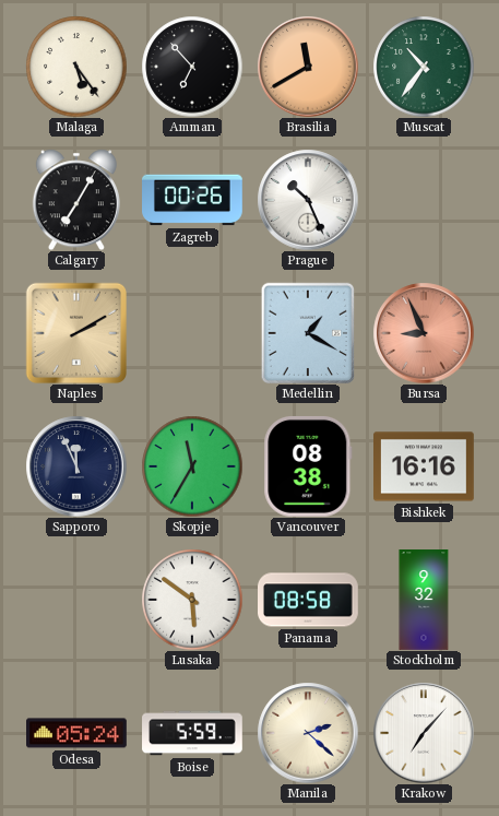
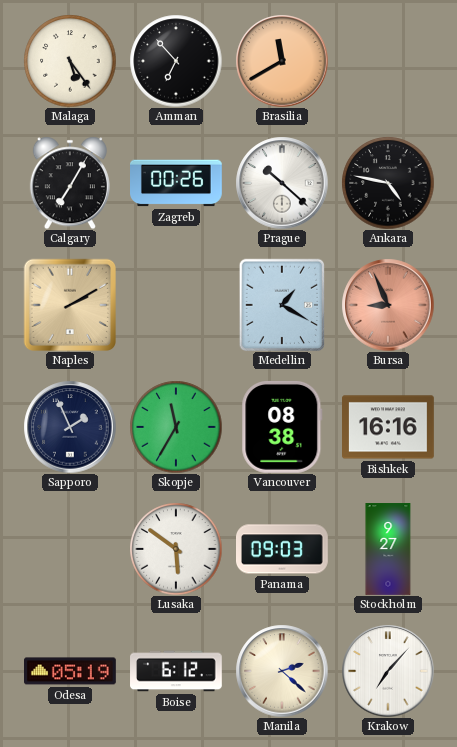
Muscat: 10:36 -> none
Prague: 10:26 -> 10:22
Ankara: none -> 4:47
Sapporo: 11:56 -> 1:56
Panama: 08:58 -> 09:03
Stockholm: 9:32 -> 9:27
Odesa: 05:24 -> 05:19
Boise: 5:59 -> 6:12
